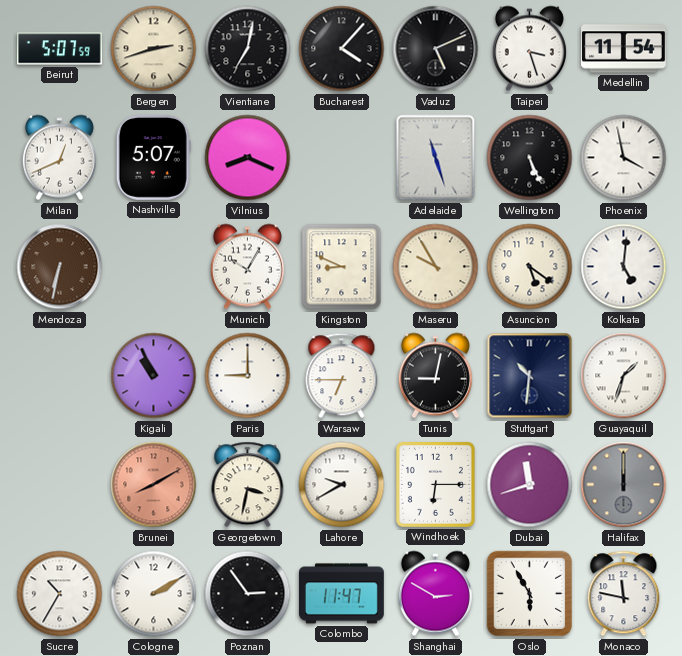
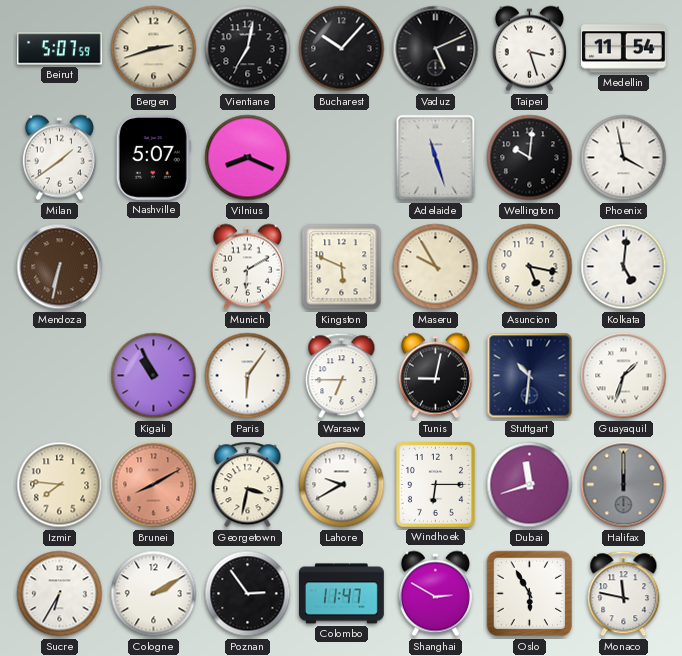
Bucharest: 4:07 -> 10:07
Milan: 12:41 -> 1:39
Wellington: 5:26 -> 10:01
Munich: 10:05 -> 6:10
Kingston: 8:49 -> 5:49
Asuncion: 5:21 -> 5:17
Paris: 9:00 -> 6:06
Izmir: none -> 7:46
Sucre: 10:35 -> 6:35
